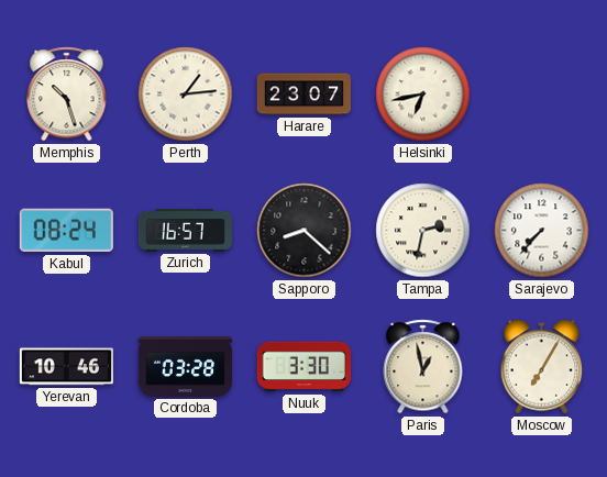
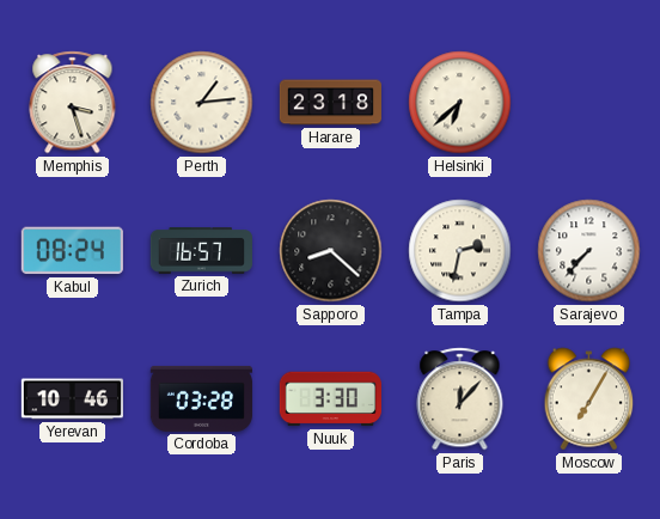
Memphis: 10:27 -> 3:27
Harare: 23:07 -> 23:18
Helsinki: 6:43 -> 6:38
Paris: 12:58 -> 12:07
